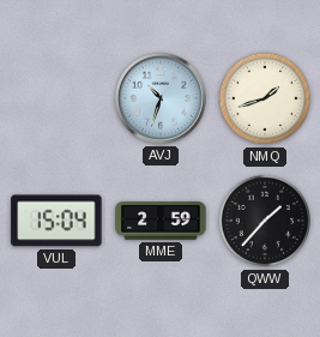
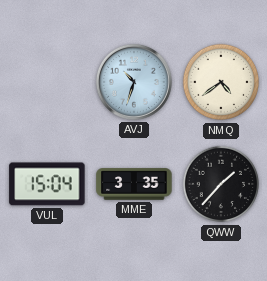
NMQ: 1:42 -> 4:39
MME: 2:59 -> 3:35
